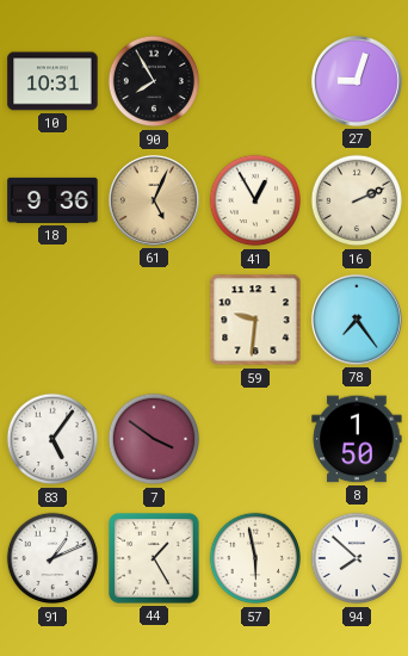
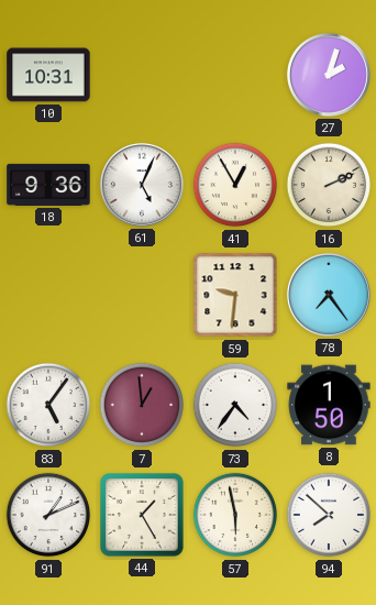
90: 7:55 -> none
27: 9:03 -> 2:03
61 dial: champagne -> white
7: 3:51 -> 12:59
73: none -> 4:36
